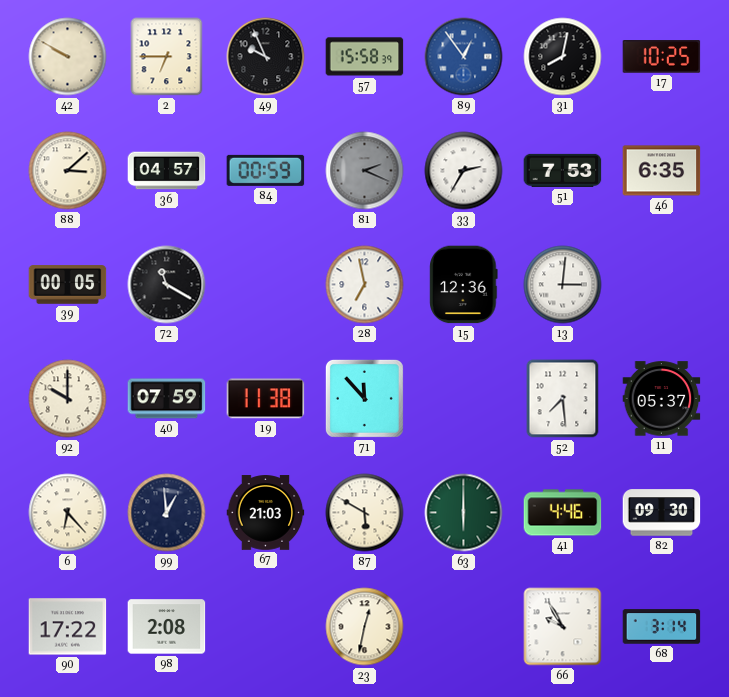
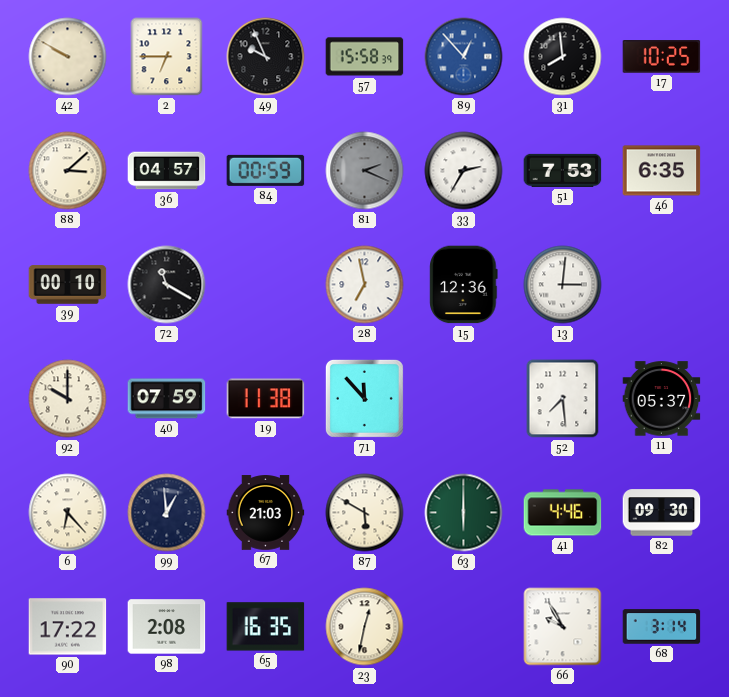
89: 12:54 -> 12:53
31: 8:02 -> 7:59
39: 00:05 -> 00:10
65: none -> 16:35
